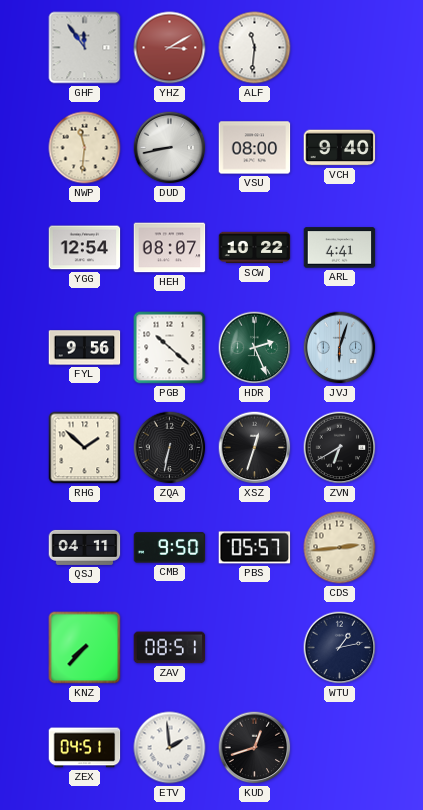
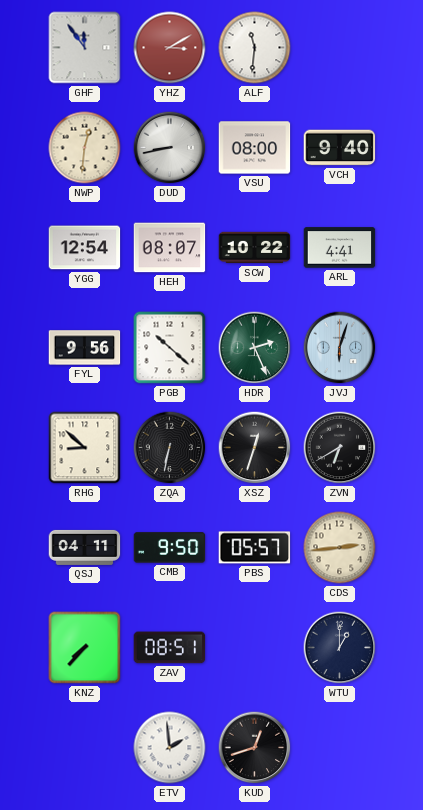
NWP: 11:31 -> 12:31
RHG: 1:52 -> 8:52
WTU: 1:13 -> 1:00
ZEX: 04:51 -> none
